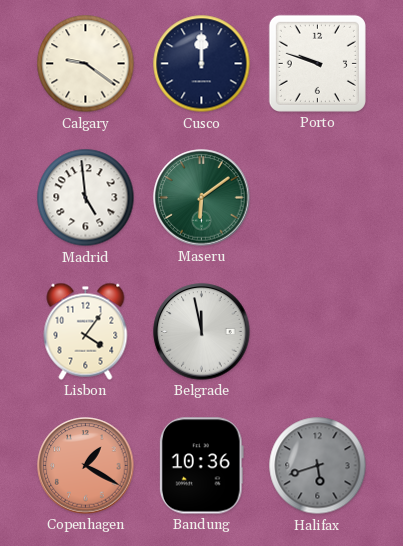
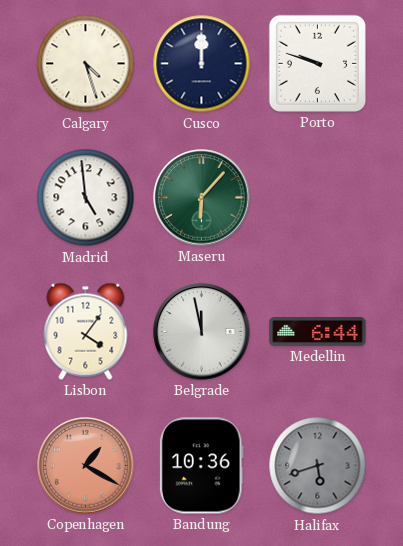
Calgary: 9:21 -> 4:27
Maseru: 6:09 -> 6:07
Medellin: none -> 6:44
